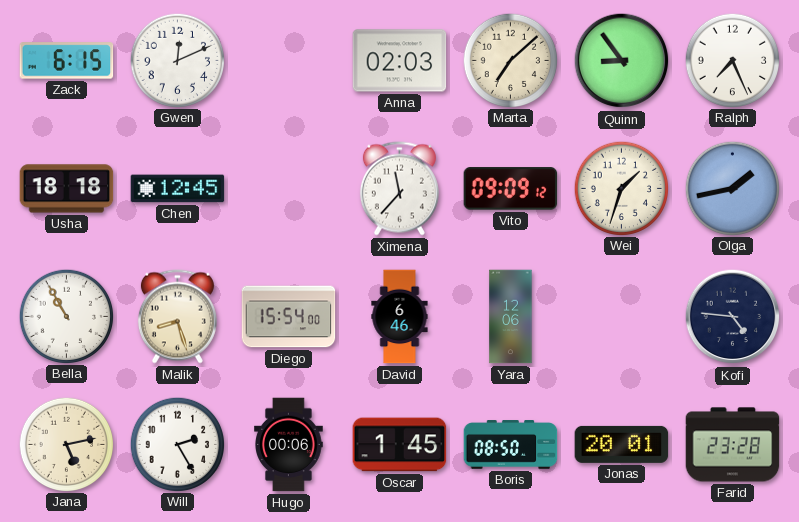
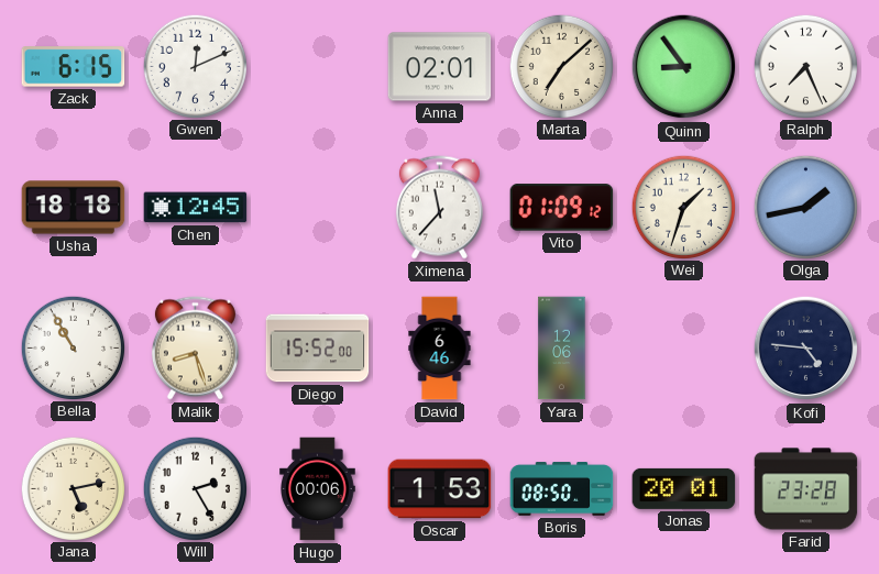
Anna: 02:03 -> 02:01
Vito: 09:09 -> 01:09
Diego: 15:54 -> 15:52
Oscar: 1:45 -> 1:53
